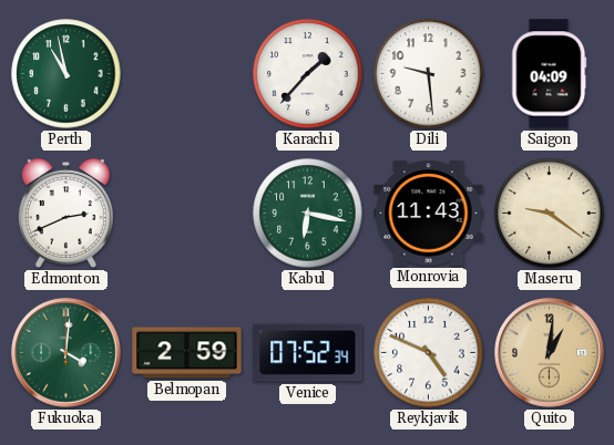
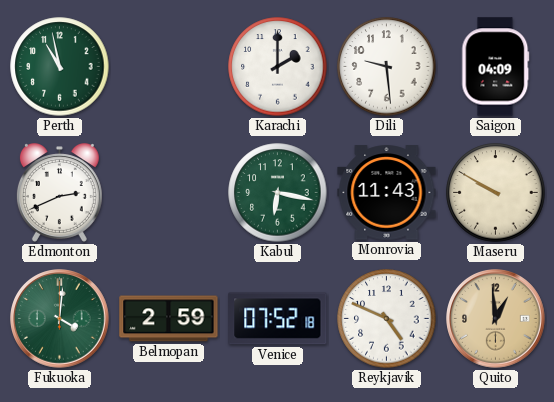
Karachi: 1:37 -> 2:00
Maseru: 9:21 -> 9:50
Venice: 07:52:34 -> 07:52:18
Quito: 1:01 -> 12:59
